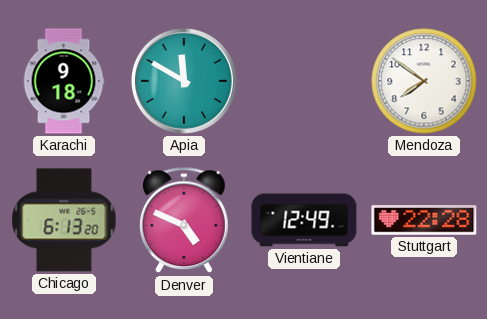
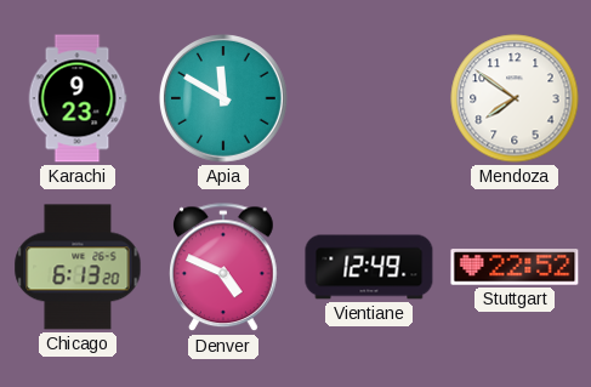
Karachi: 9:18 -> 9:23
Stuttgart: 22:28 -> 22:52
